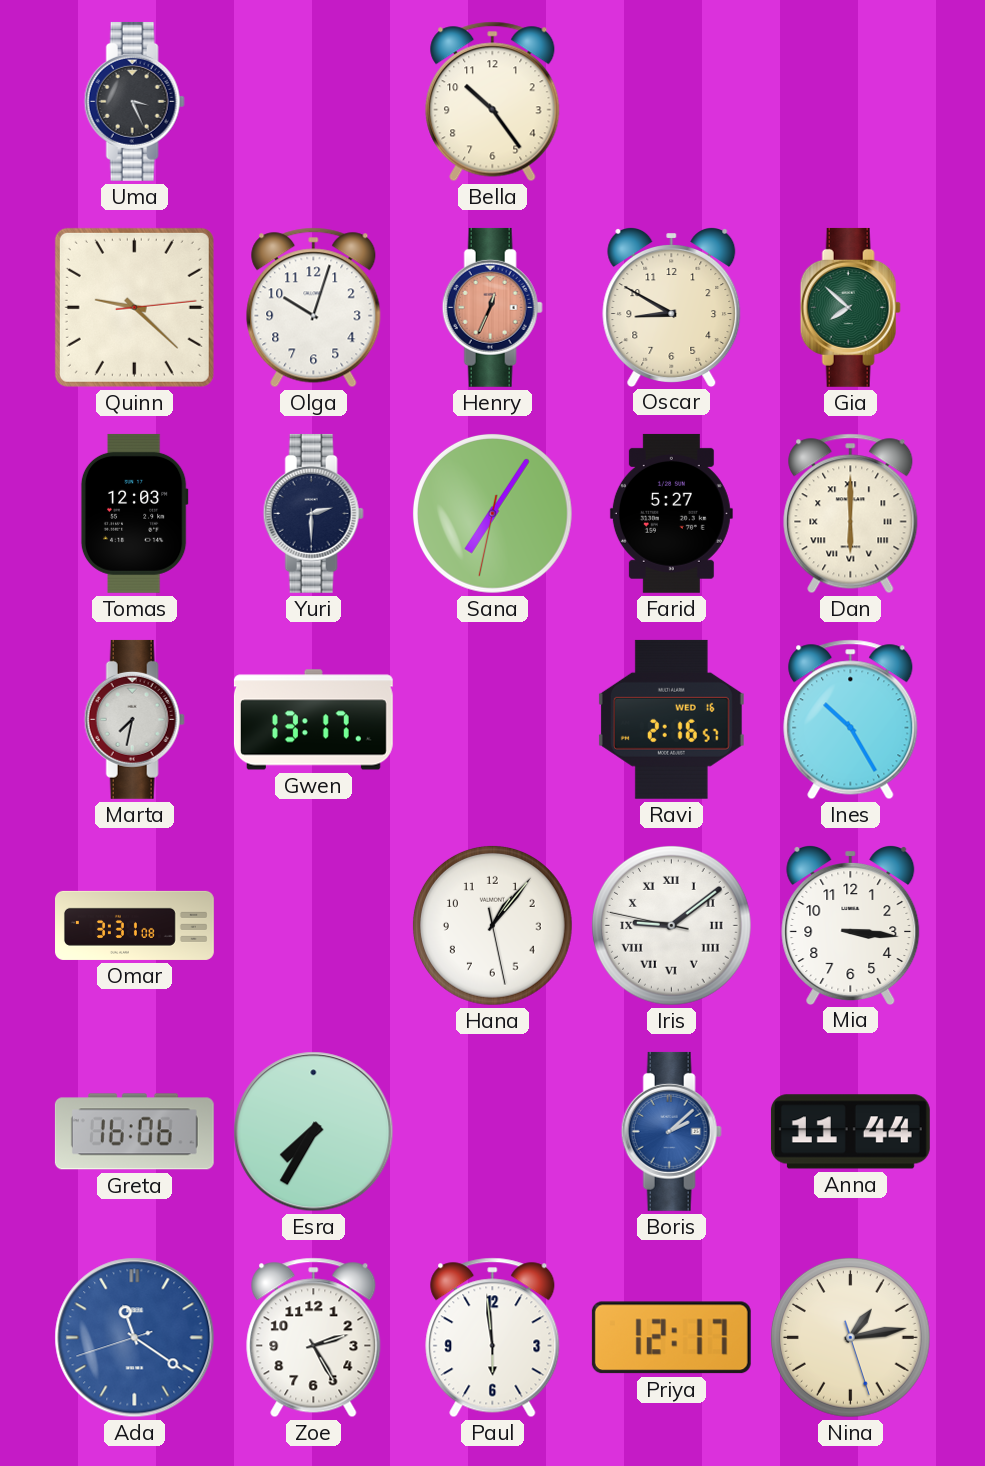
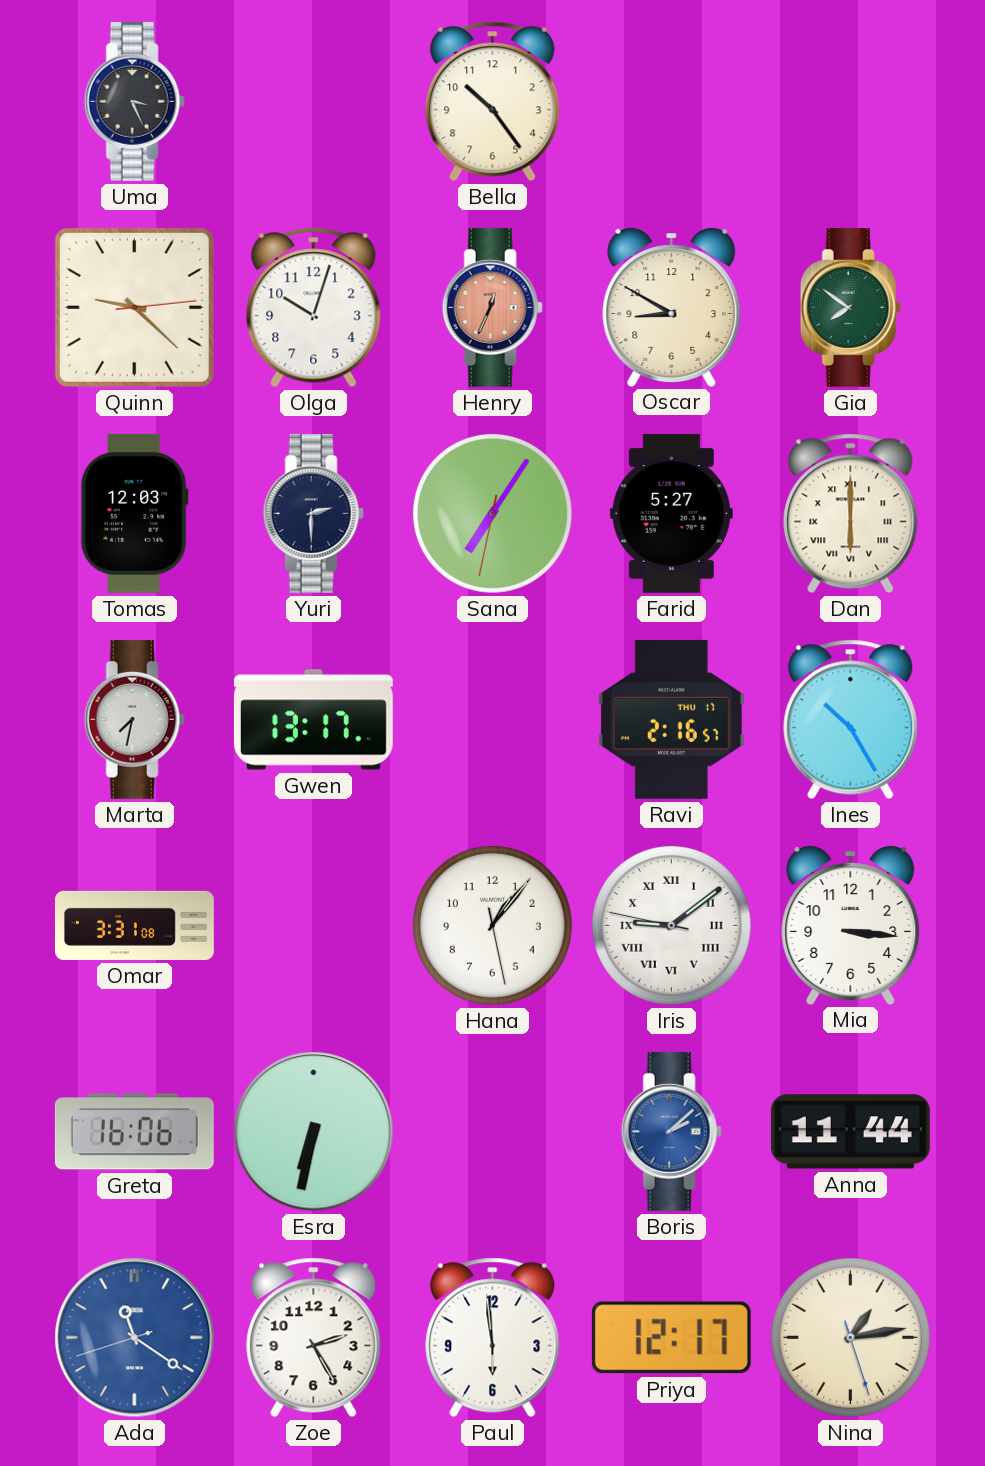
Gia: 7:52 -> 7:51
Ravi date: WED 16 -> THU 17
Esra: 7:35 -> 6:32
